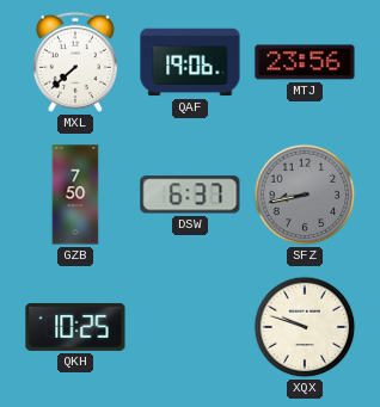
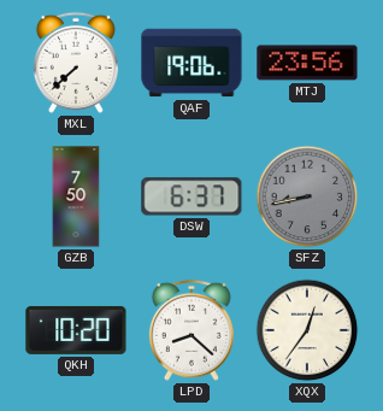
QKH: 10:25 -> 10:20
LPD: none -> 8:22
XQX: 9:48 -> 12:36
